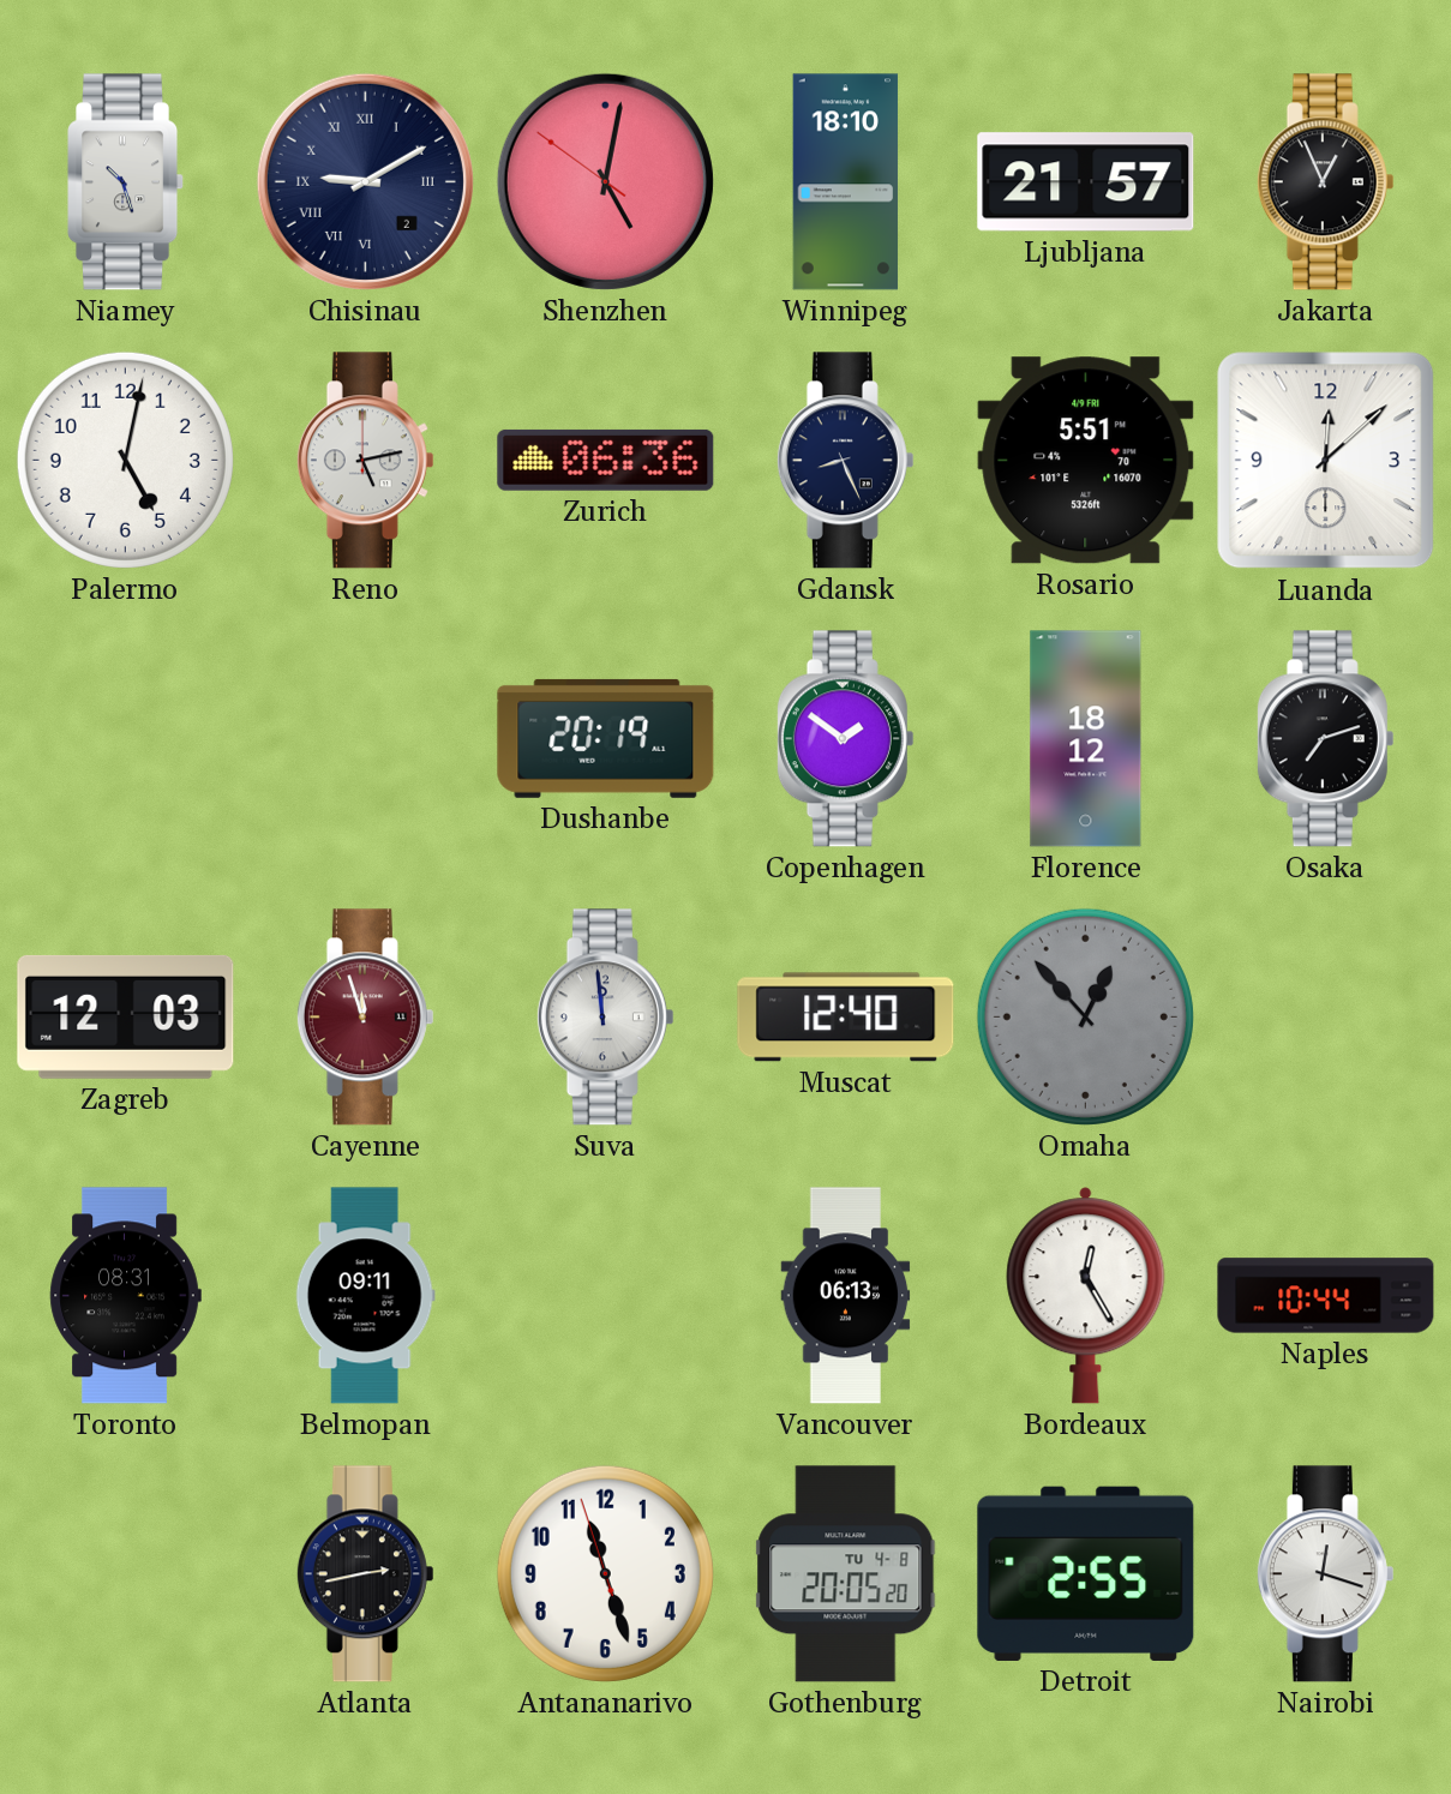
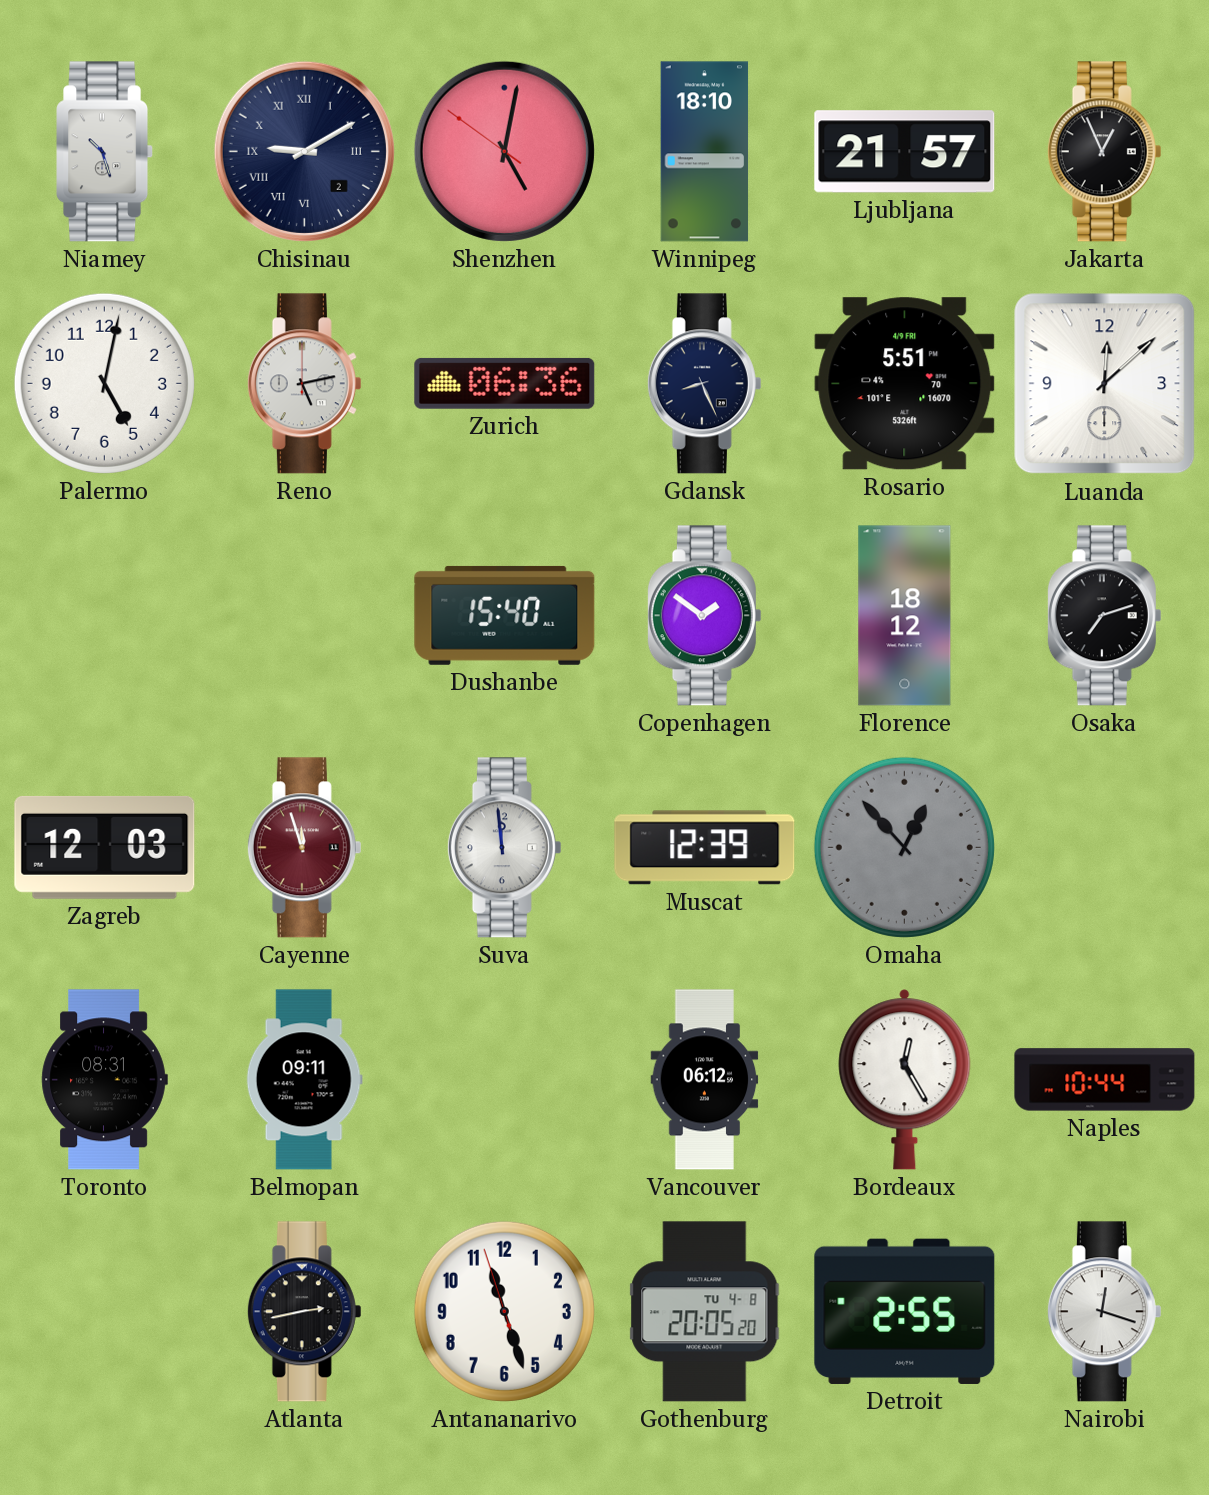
Dushanbe: 20:19 -> 15:40
Muscat: 12:40 -> 12:39
Vancouver: 06:13 -> 06:12
